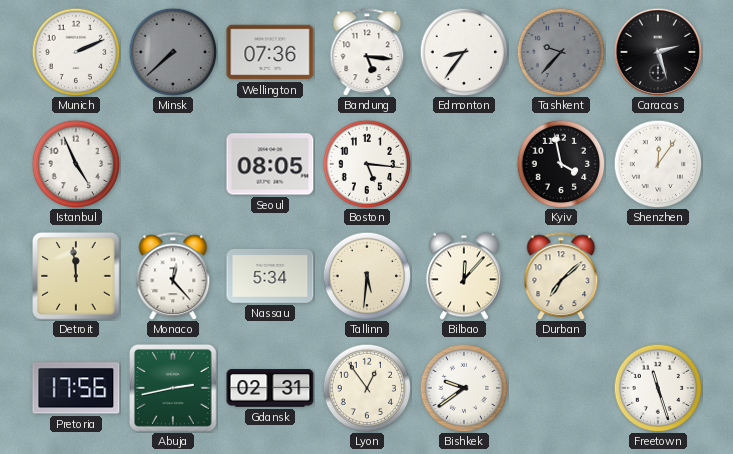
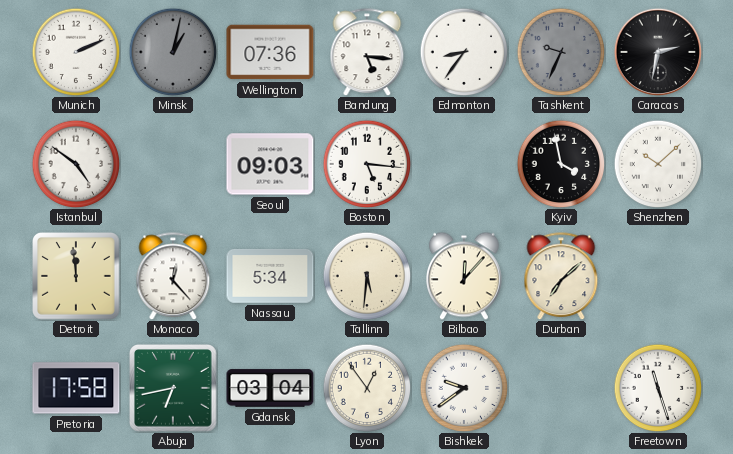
Minsk: 7:38 -> 1:02
Tashkent: 9:37 -> 9:34
Caracas: 2:27 -> 2:32
Istanbul: 4:56 -> 4:51
Seoul: 08:05 -> 09:03
Shenzhen: 12:06 -> 10:08
Pretoria: 17:56 -> 17:58
Abuja: 2:43 -> 6:43
Gdansk: 02:31 -> 03:04
